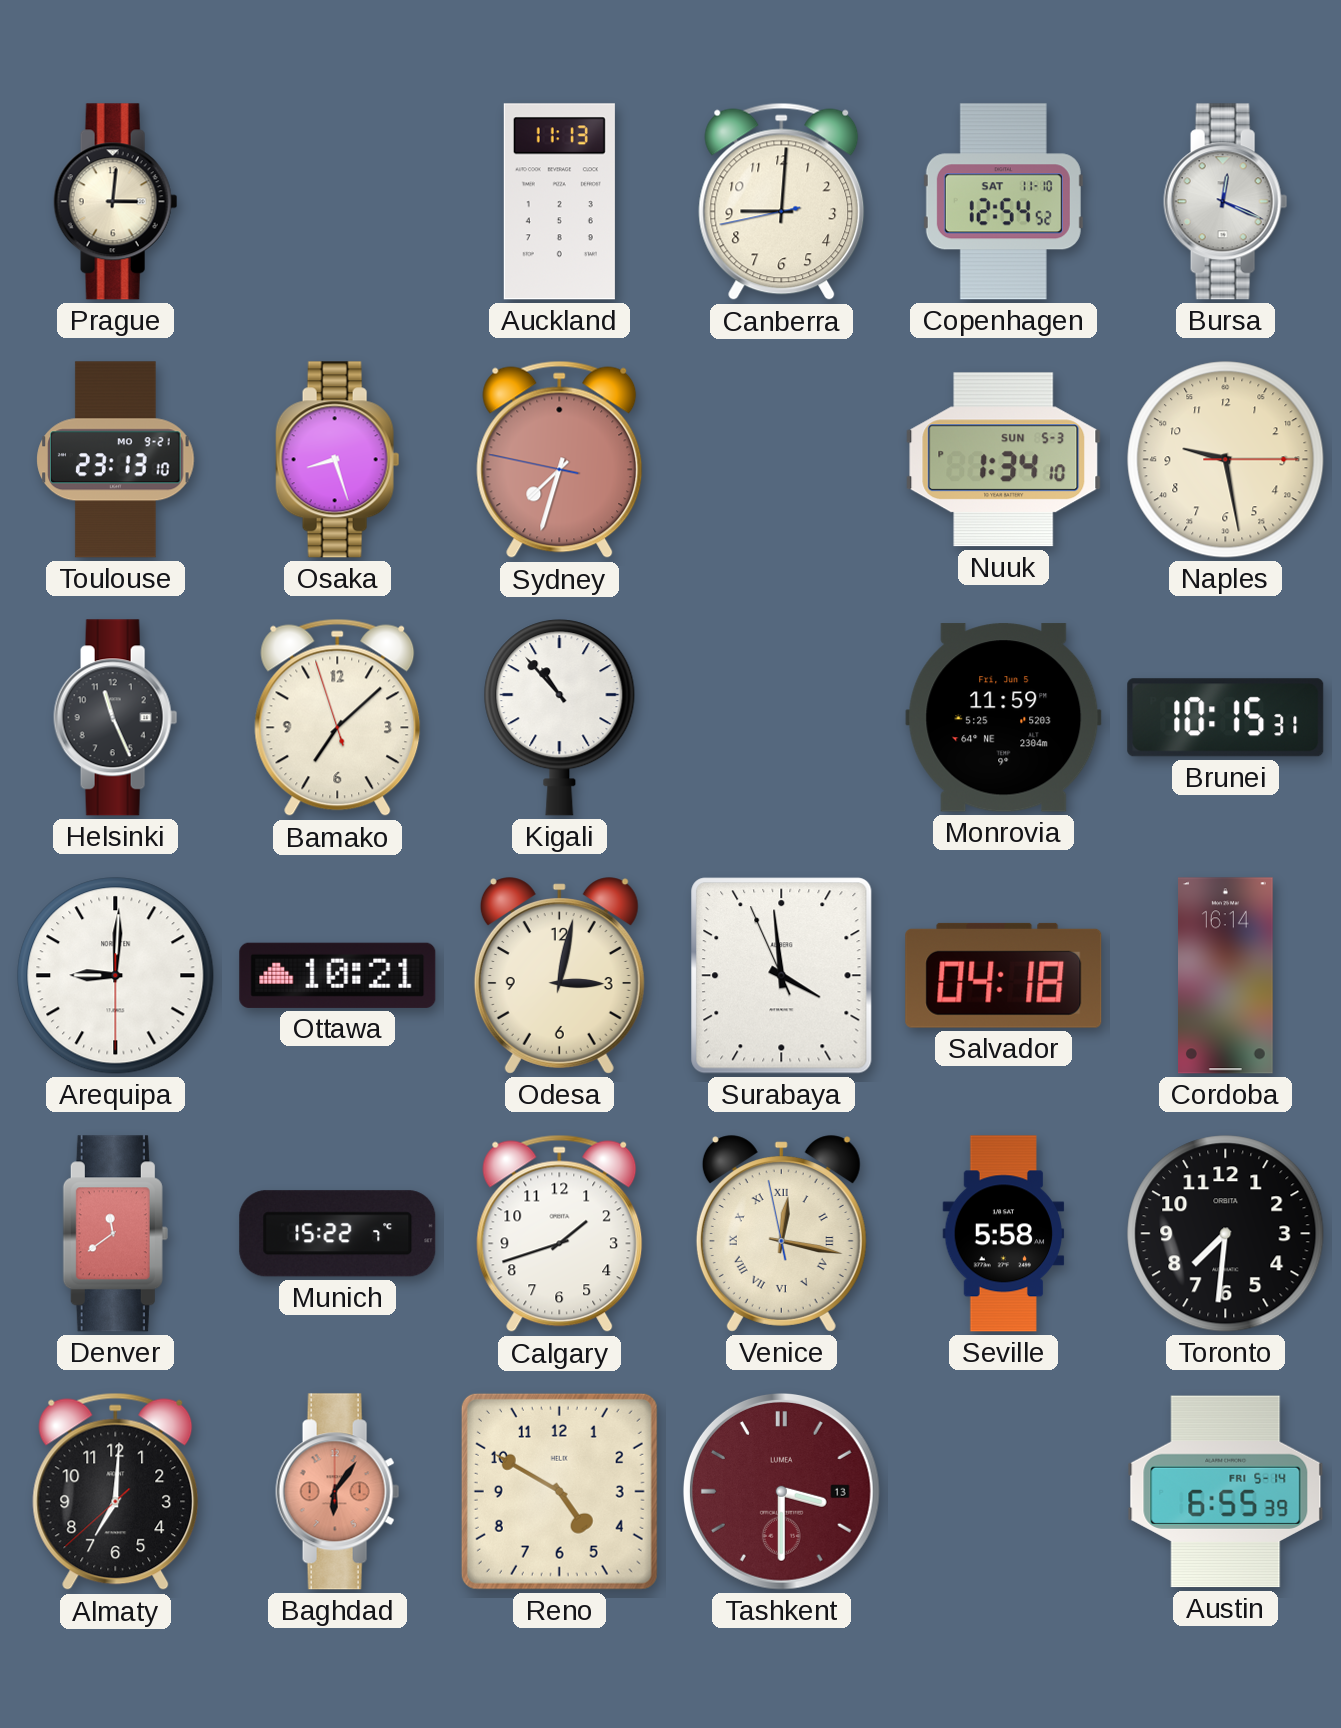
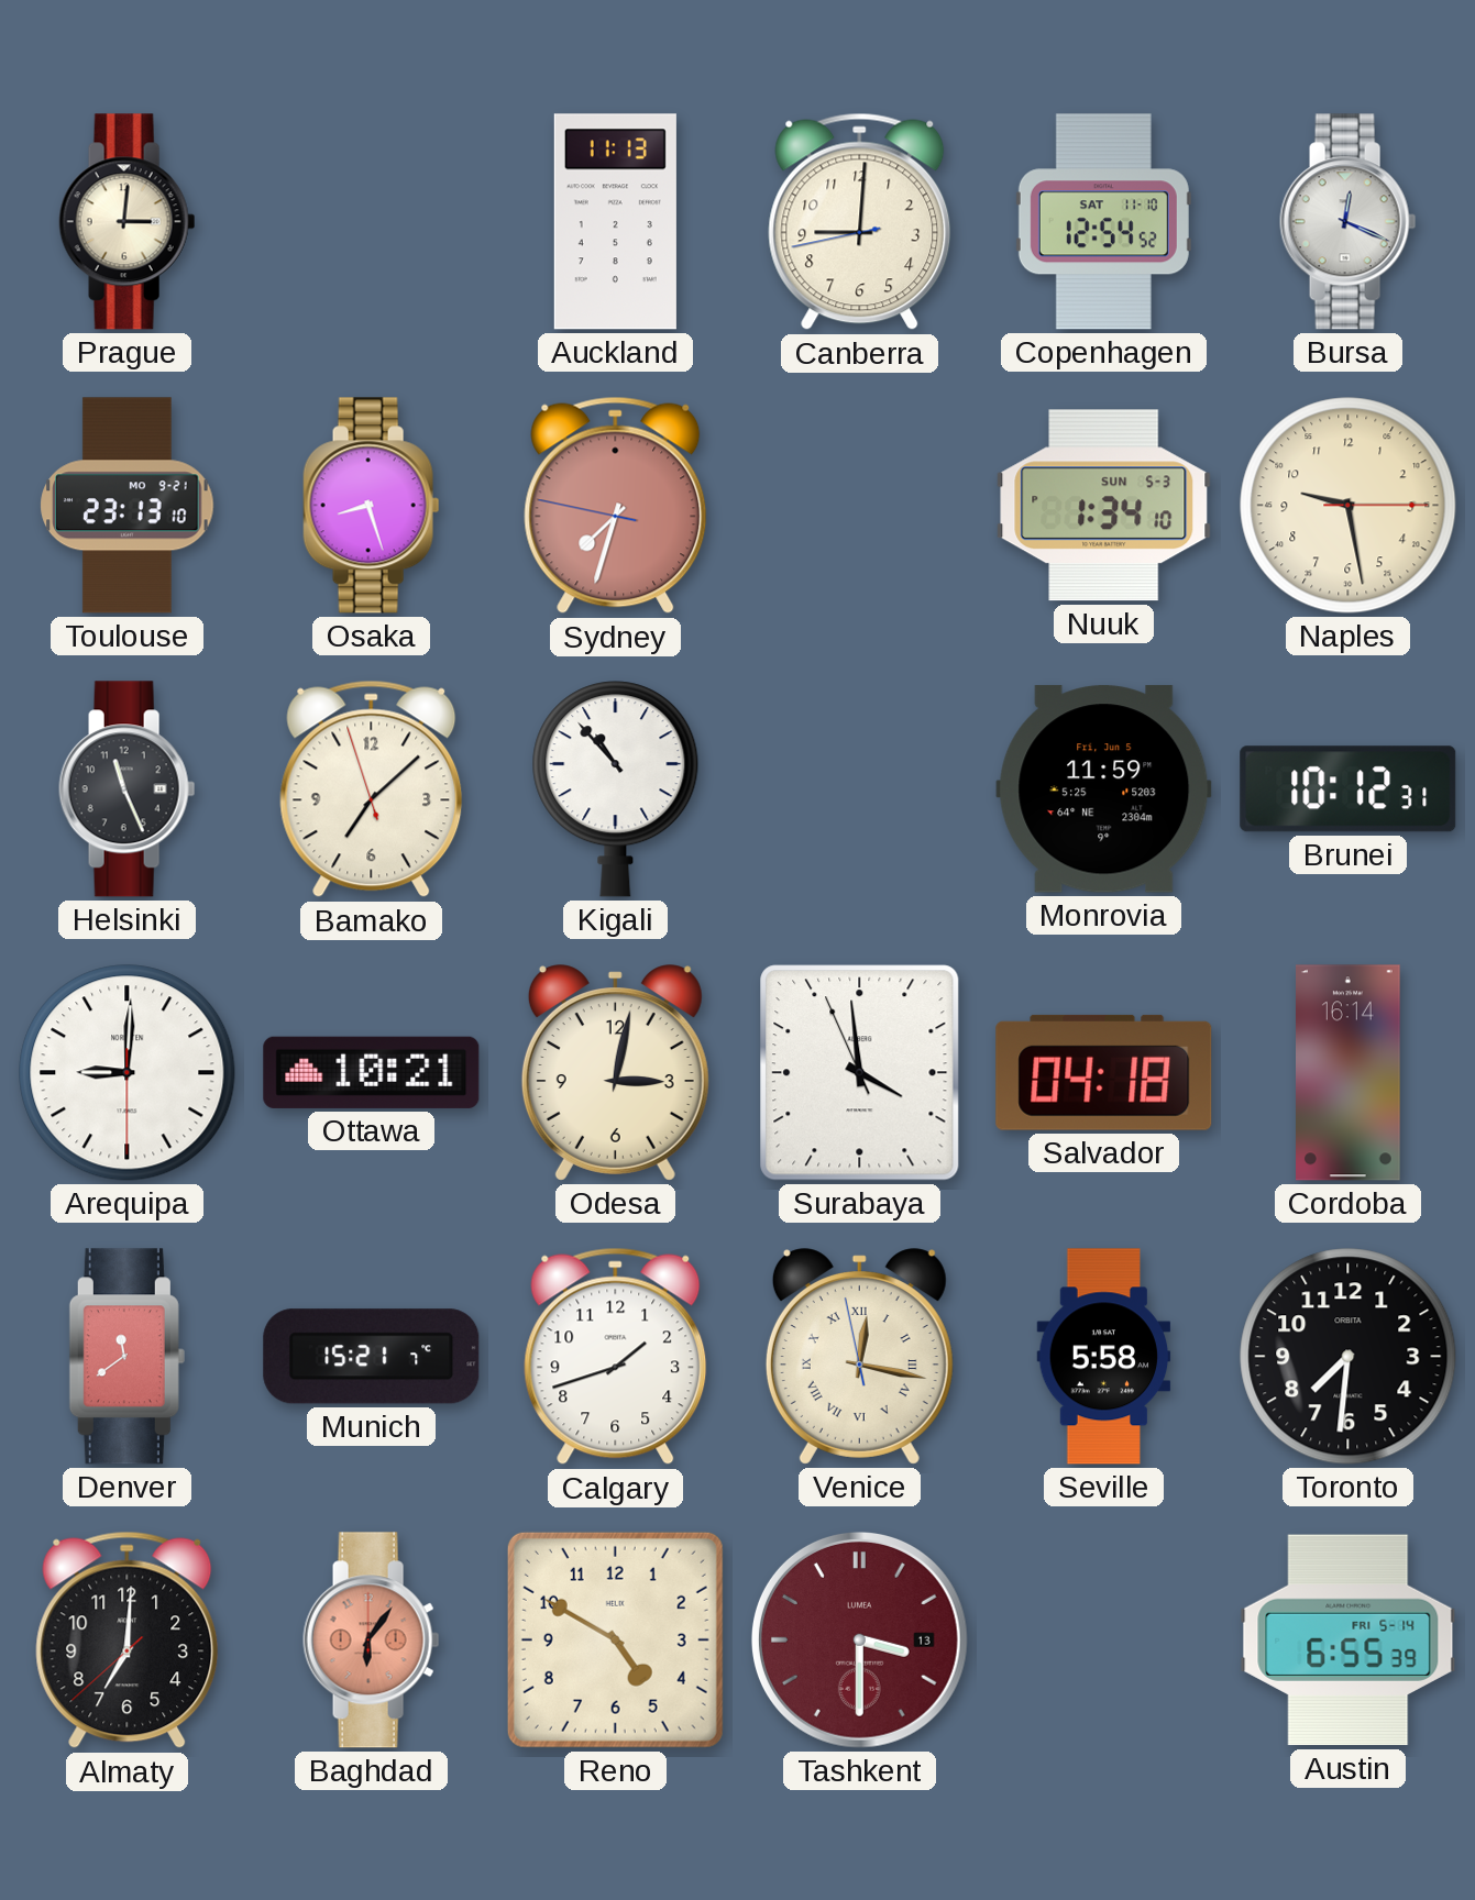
Brunei: 10:15 -> 10:12
Munich: 15:22 -> 15:21
